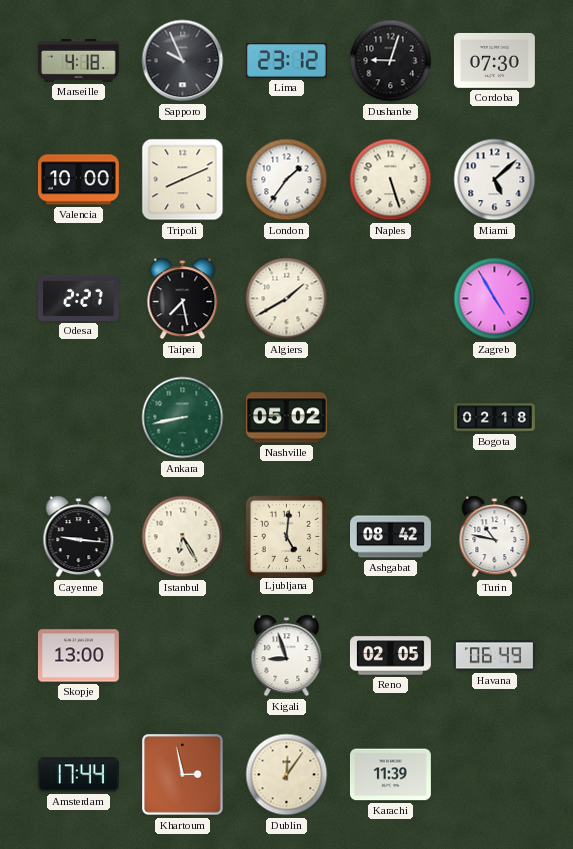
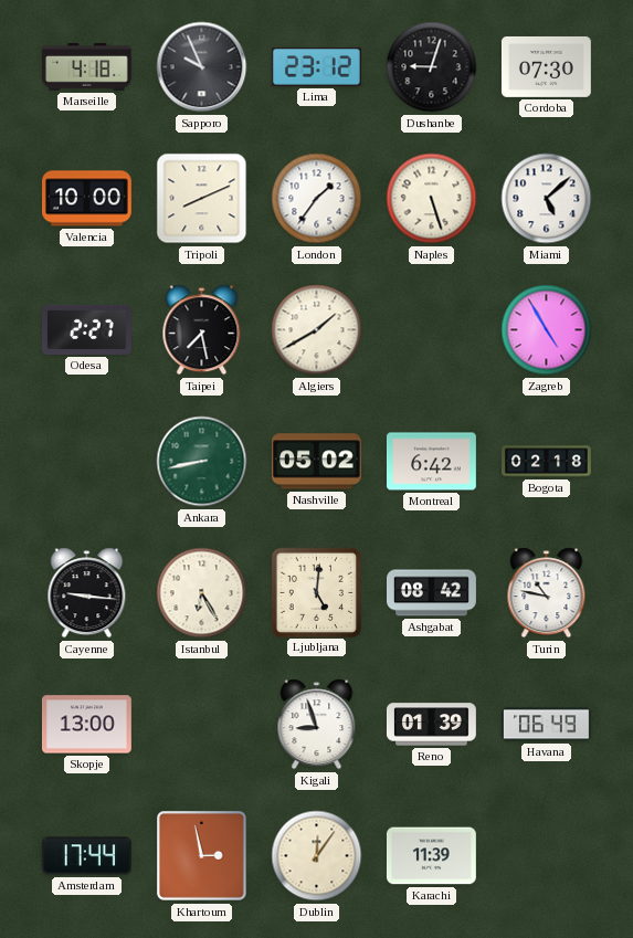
Montreal: none -> 6:42
Reno: 02:05 -> 01:39
